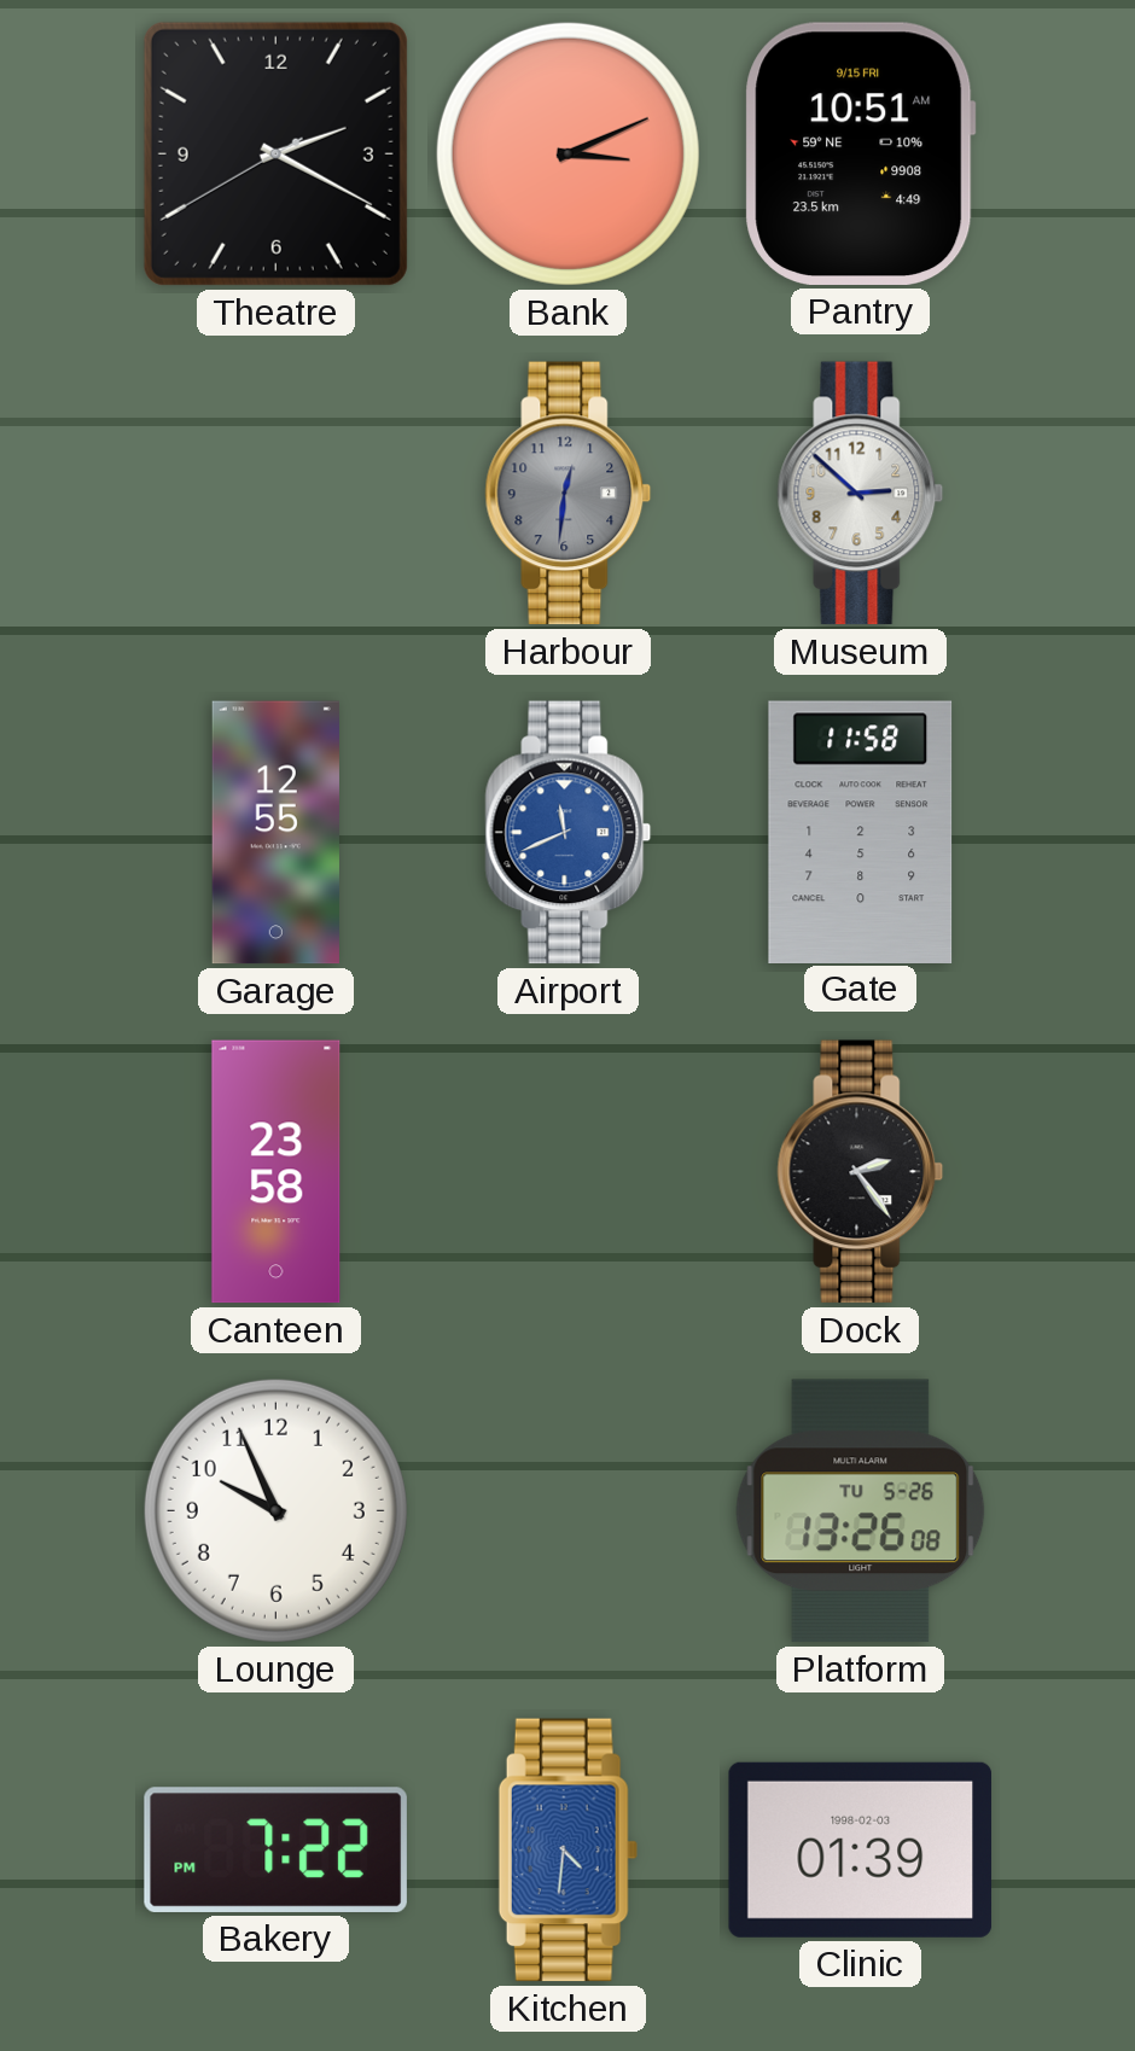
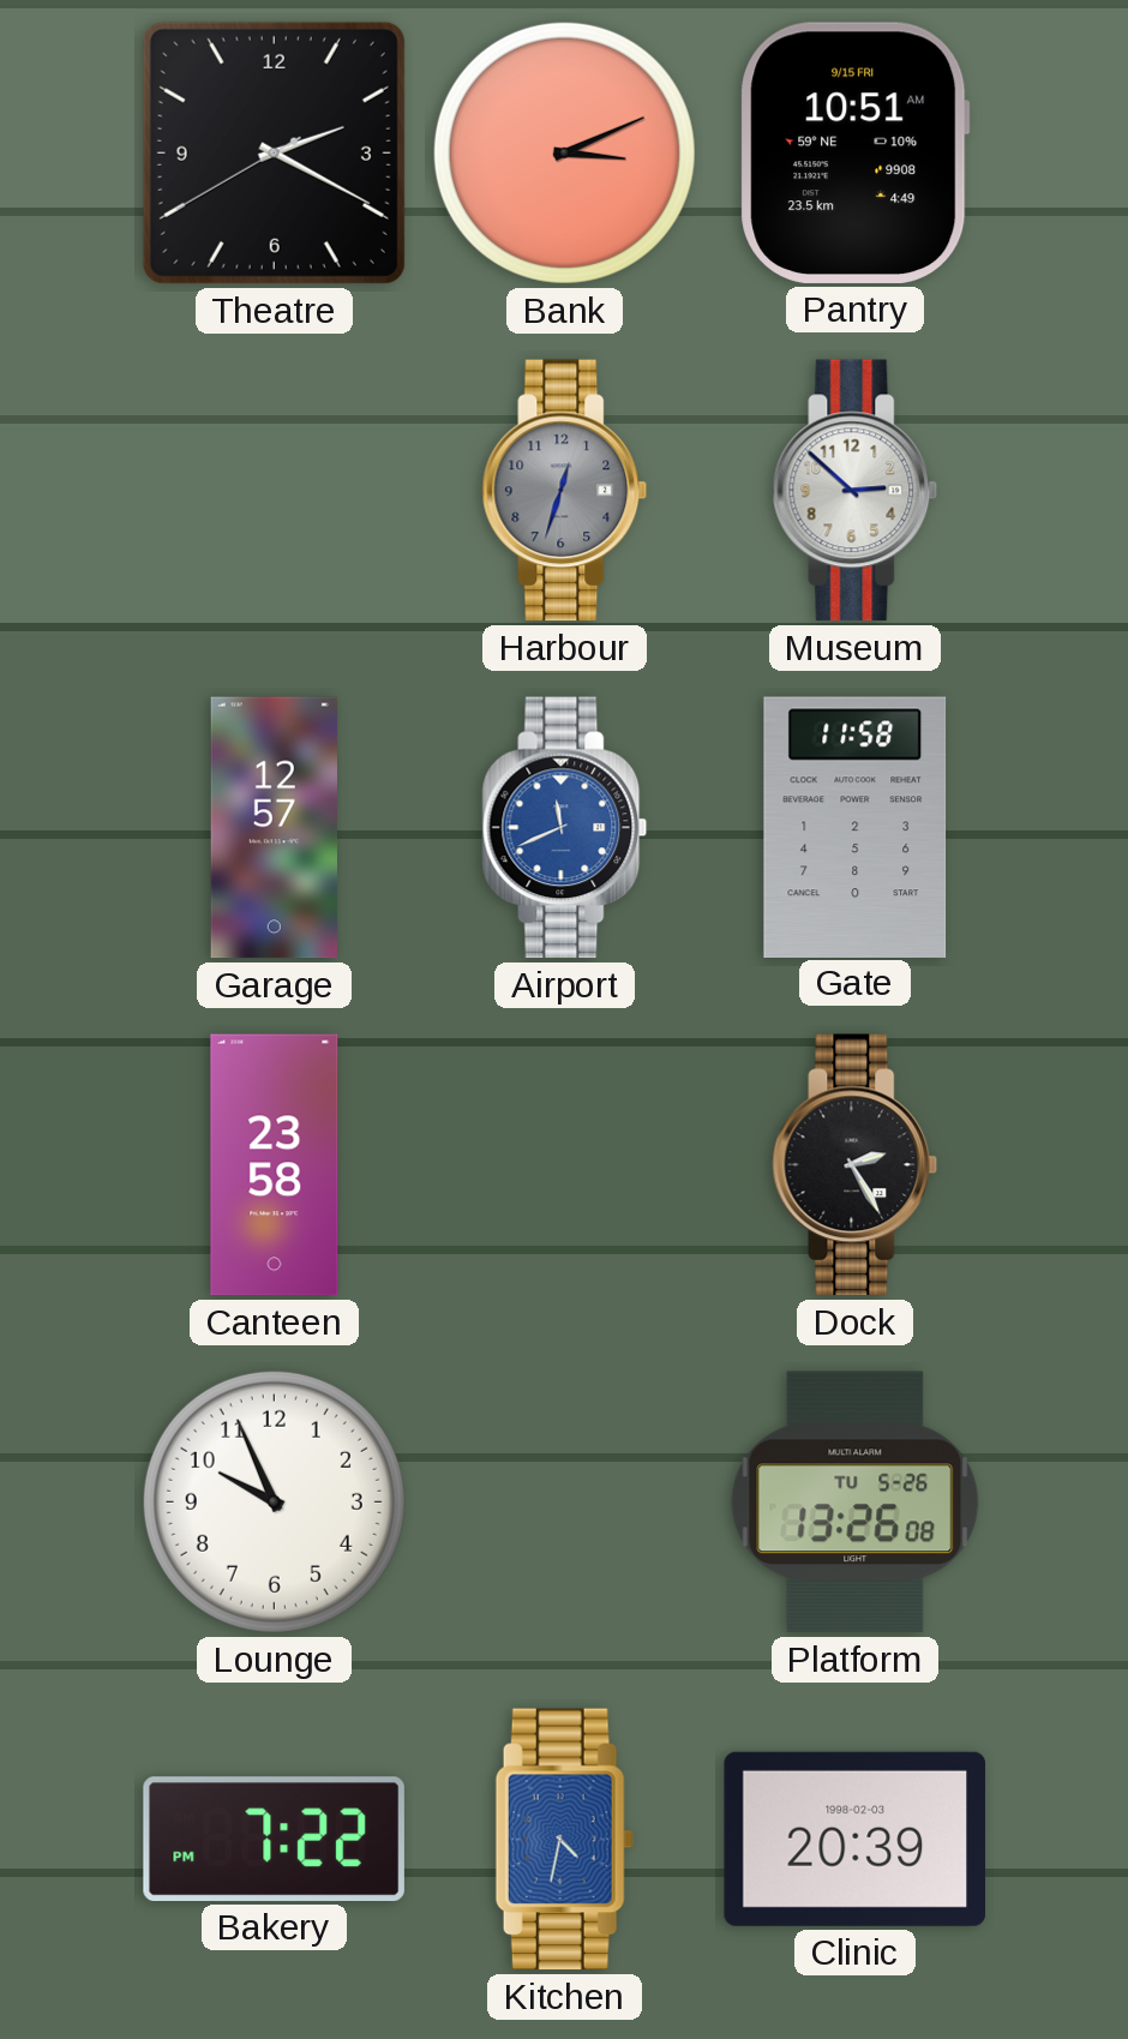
Harbour: 12:31 -> 12:33
Garage: 12:55 -> 12:57
Dock: 2:24 -> 2:25
Kitchen: 4:31 -> 4:32
Clinic: 01:39 -> 20:39
